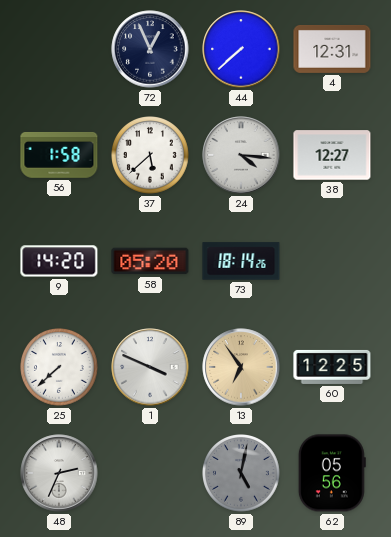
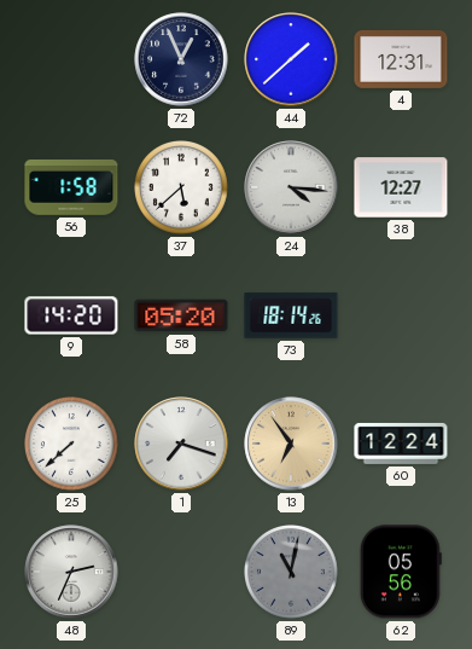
44: 7:38 -> 1:38
1: 3:49 -> 7:18
60: 12:25 -> 12:24
89: 5:02 -> 11:02
